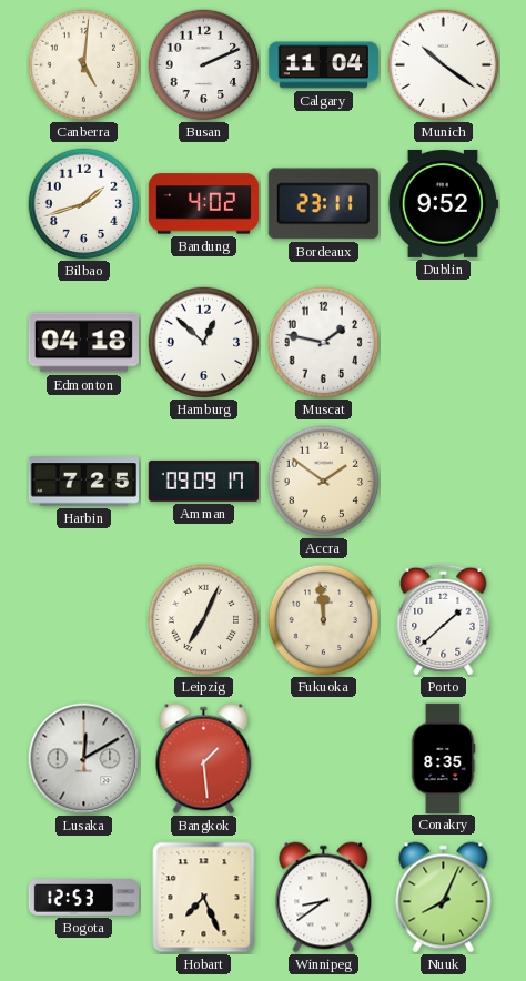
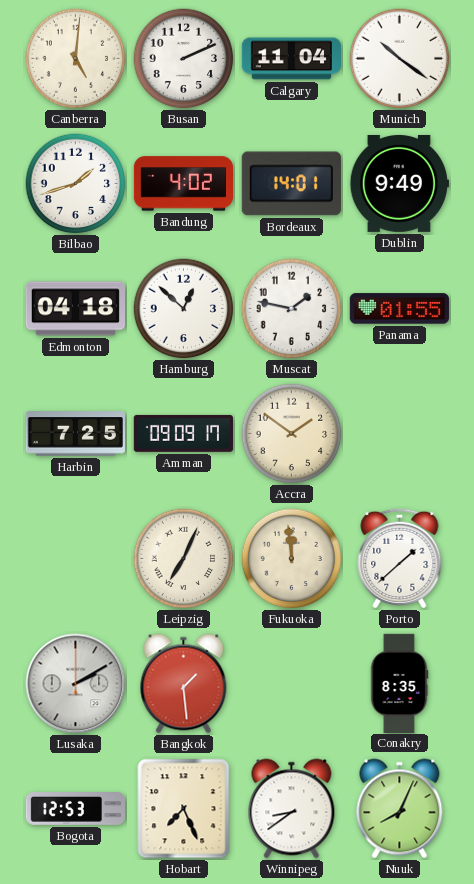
Bordeaux: 23:11 -> 14:01
Dublin: 9:52 -> 9:49
Panama: none -> 01:55
Lusaka: 12:10 -> 2:10
